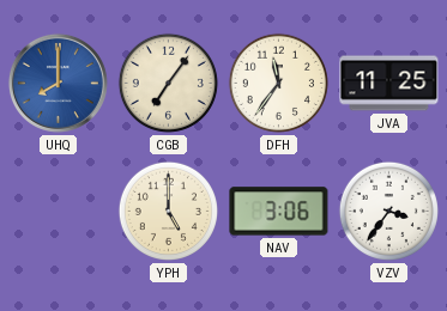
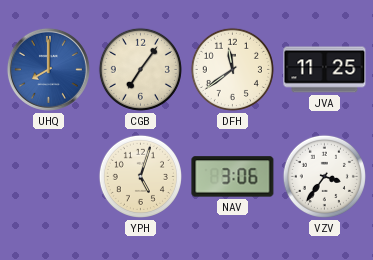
DFH: 11:36 -> 11:39
YPH: 5:00 -> 5:03
